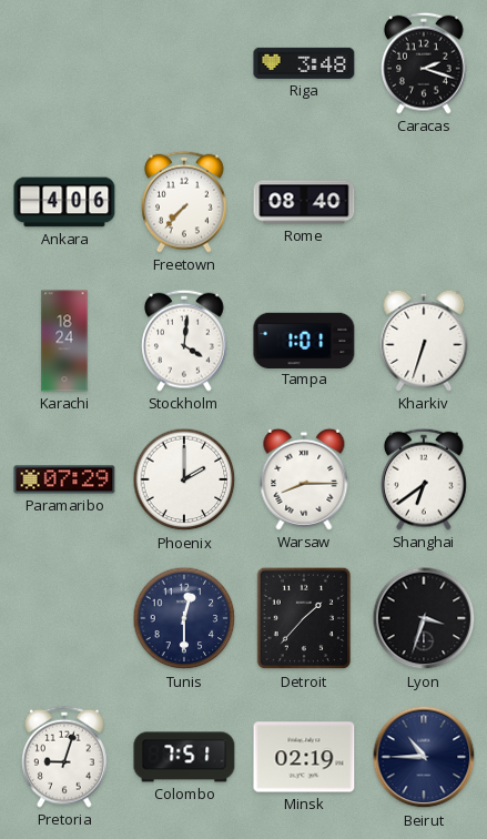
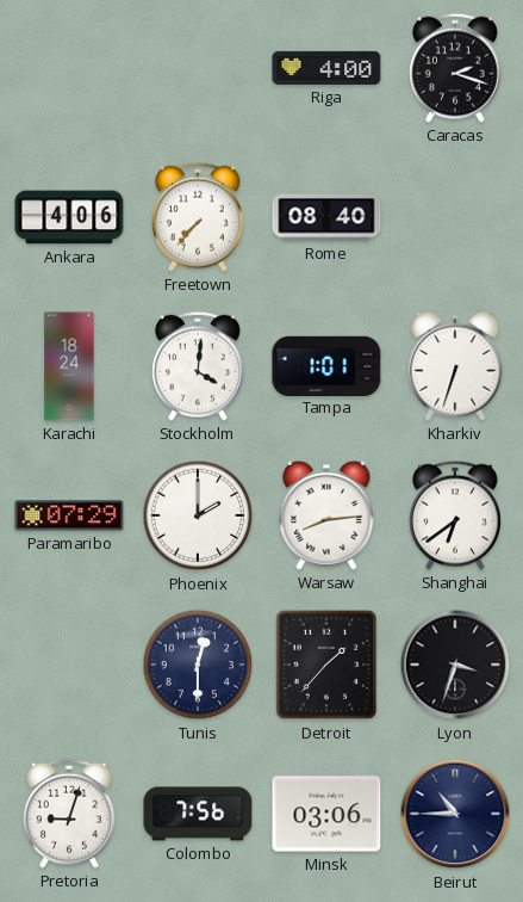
Riga: 3:48 -> 4:00
Warsaw: 8:15 -> 8:14
Colombo: 7:51 -> 7:56
Minsk: 02:19 -> 03:06
